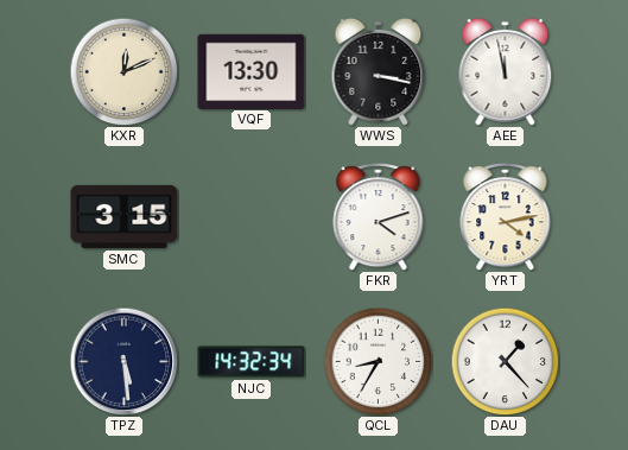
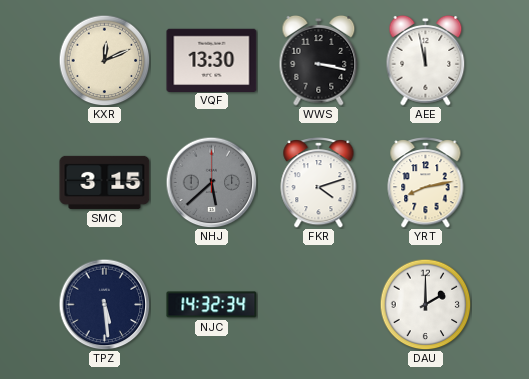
NHJ: none -> 5:38
YRT: 4:13 -> 8:13
QCL: 8:35 -> none
DAU: 1:23 -> 2:00
